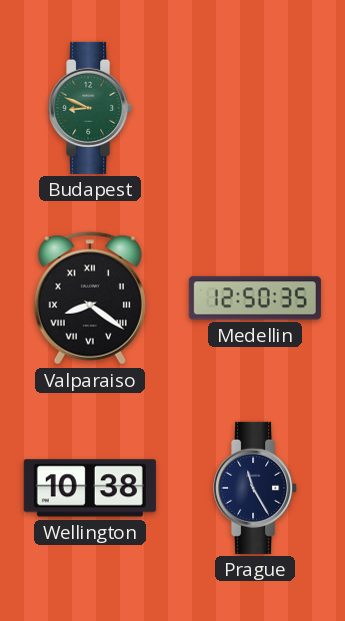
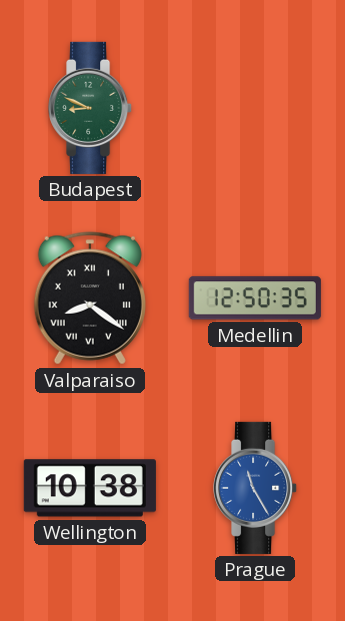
Prague dial: navy -> blue
